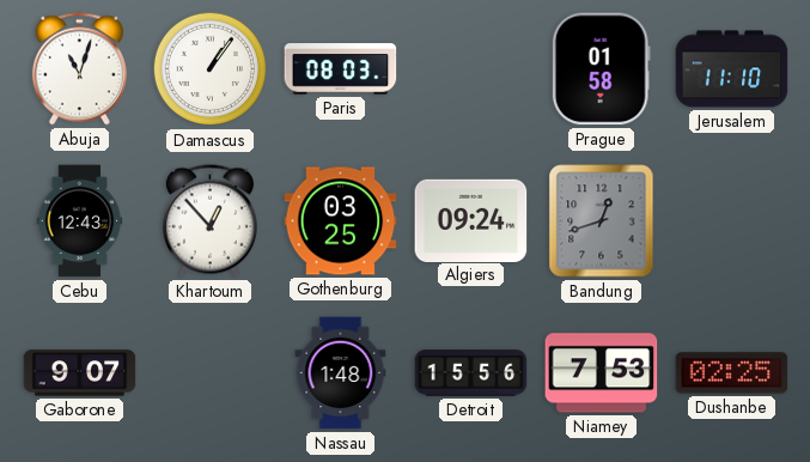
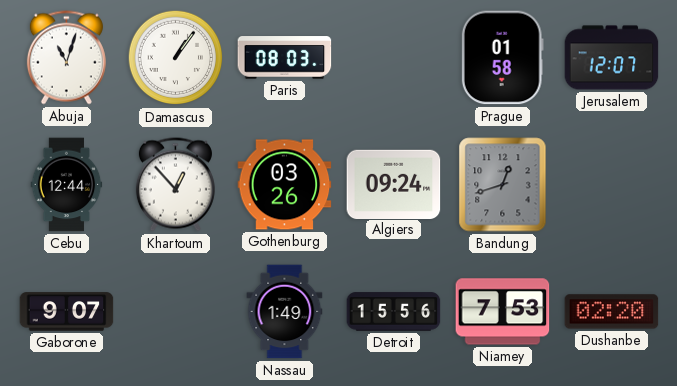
Jerusalem: 11:10 -> 12:07
Cebu: 12:43 -> 12:44
Gothenburg: 03:25 -> 03:26
Nassau: 1:48 -> 1:49
Dushanbe: 02:25 -> 02:20
